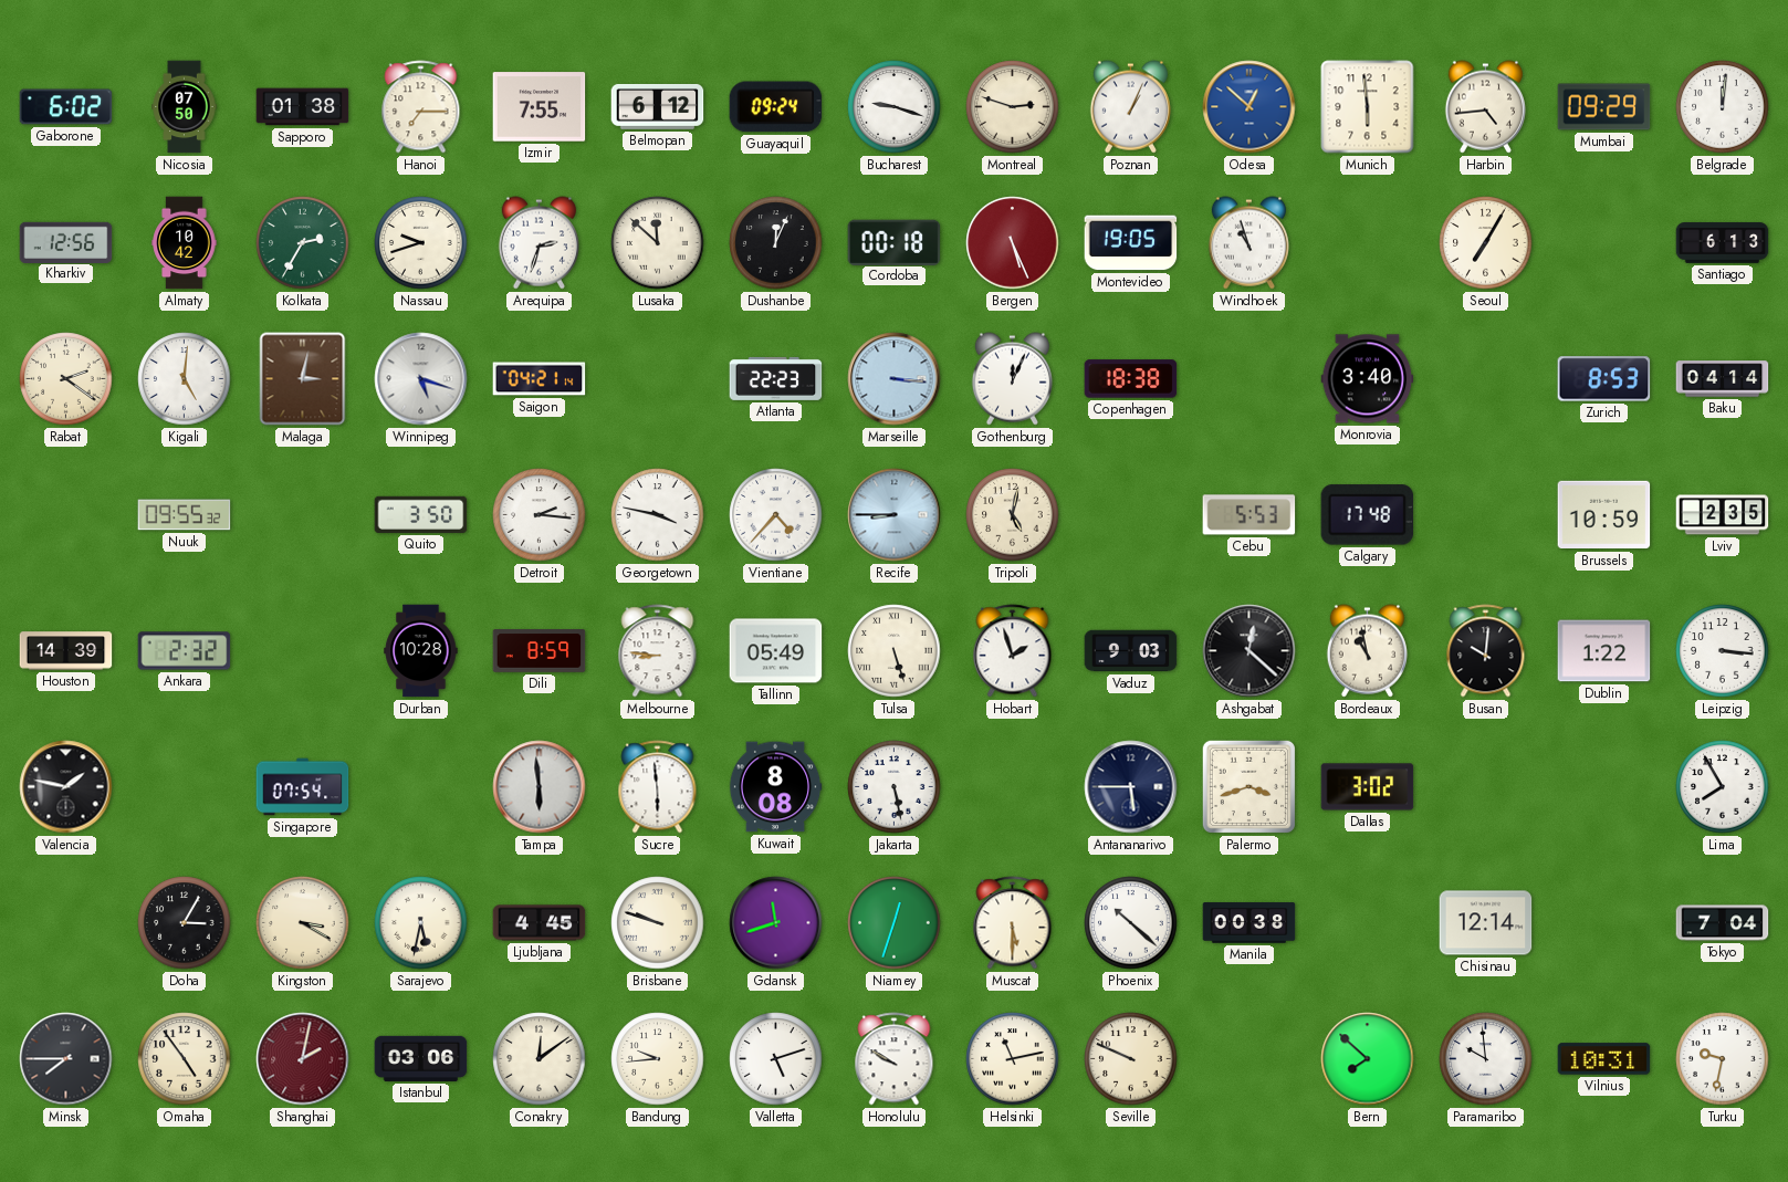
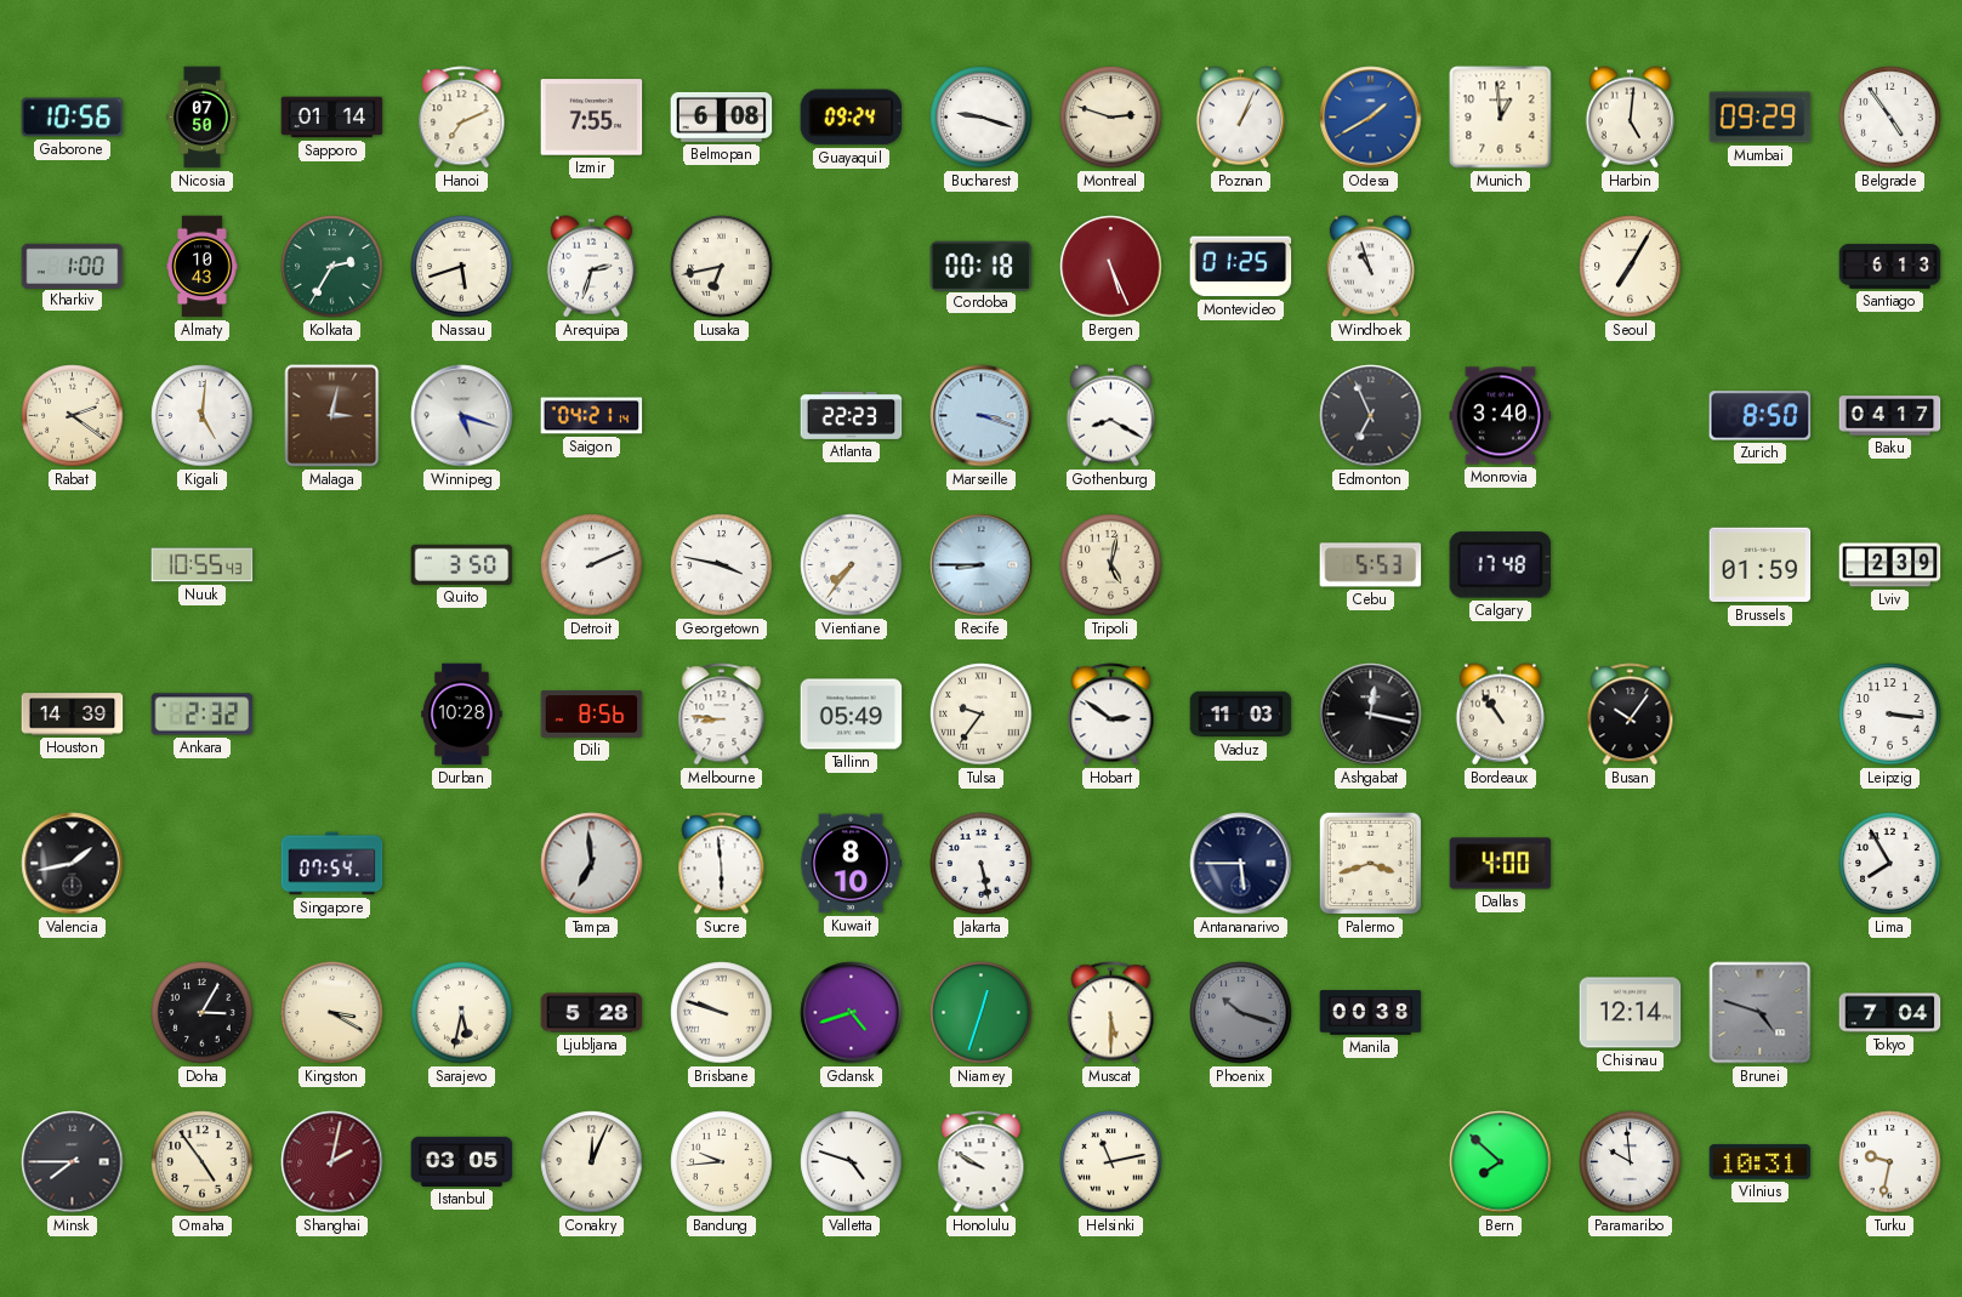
Gaborone: 6:02 -> 10:56
Sapporo: 01:38 -> 01:14
Hanoi: 7:15 -> 7:11
Belmopan: 6:12 -> 6:08
Odesa: 12:52 -> 1:40
Munich: 5:59 -> 12:59
Harbin: 4:44 -> 5:01
Belgrade: 12:01 -> 4:54
Kharkiv: 12:56 -> 1:00
Almaty: 10:42 -> 10:43
Nassau: 9:42 -> 5:42
Lusaka: 11:52 -> 6:43
Dushanbe: 12:04 -> none
Montevideo: 19:05 -> 01:25
Marseille: 3:16 -> 3:18
Gothenburg: 12:04 -> 8:20
Copenhagen: 18:38 -> none
Edmonton: none -> 6:56
Zurich: 8:53 -> 8:50
Baku: 04:14 -> 04:17
Nuuk: 09:55 -> 10:55
Detroit: 2:16 -> 2:11
Vientiane: 4:37 -> 7:36
Brussels: 10:59 -> 01:59
Lviv: 2:35 -> 2:39
Dili: 8:59 -> 8:56
Tulsa: 5:27 -> 9:36
Hobart: 1:57 -> 2:51
Vaduz: 9:03 -> 11:03
Ashgabat: 12:22 -> 12:17
Bordeaux: 10:58 -> 10:54
Busan: 10:01 -> 10:06
Dublin: 1:22 -> none
Valencia: 1:47 -> 1:43
Tampa: 5:59 -> 6:59
Kuwait: 8:08 -> 8:10
Dallas: 3:02 -> 4:00
Ljubljana: 4:45 -> 5:28
Gdansk: 11:42 -> 4:42
Phoenix: 10:22 -> 10:18
Phoenix dial: white -> grey
Brunei: none -> 4:48
Istanbul: 03:06 -> 03:05
Conakry: 12:09 -> 12:04
Valletta: 5:12 -> 4:48
Seville: 9:49 -> none
